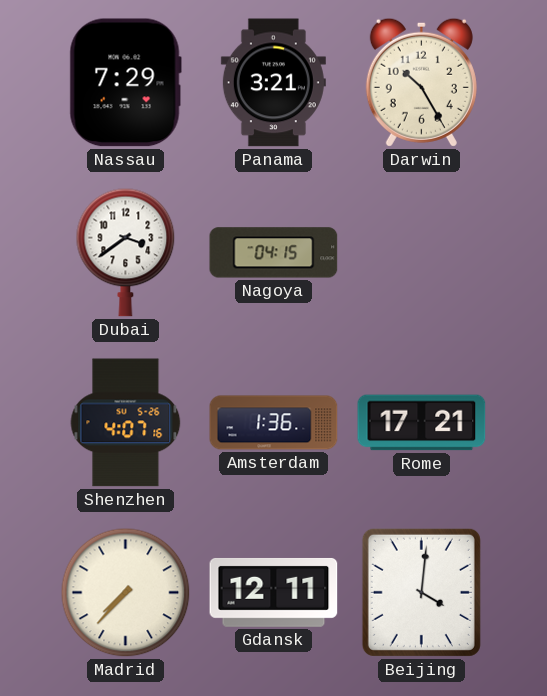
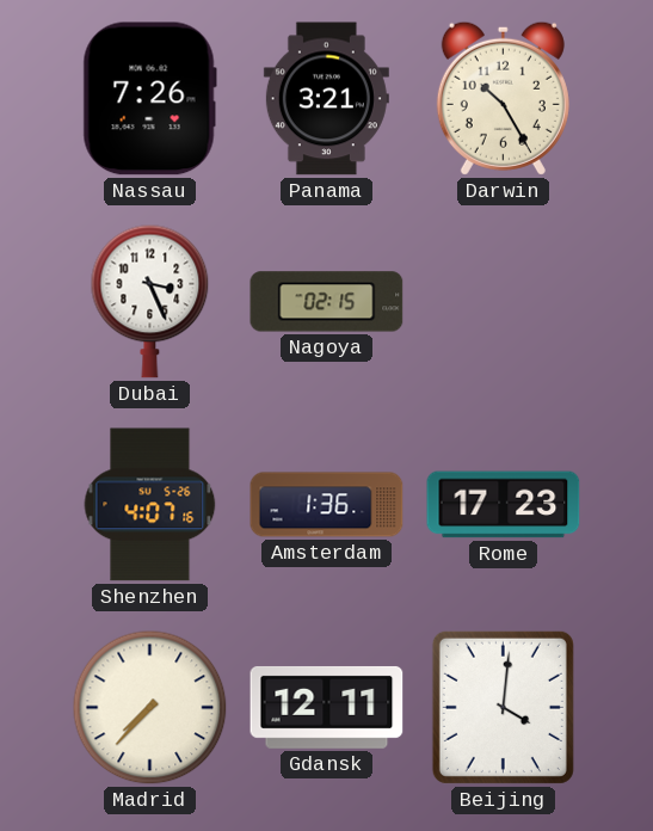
Nassau: 7:29 -> 7:26
Dubai: 3:39 -> 3:26
Nagoya: 04:15 -> 02:15
Rome: 17:21 -> 17:23
